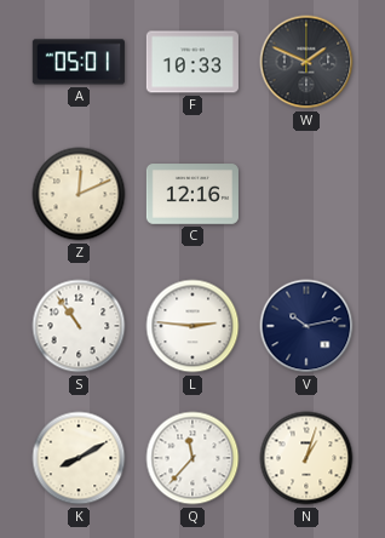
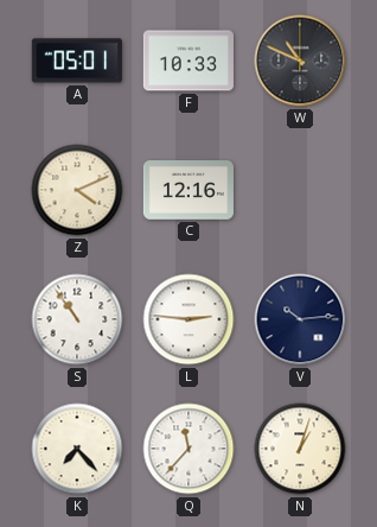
W: 1:49 -> 10:49
Z: 12:11 -> 4:11
V: 10:13 -> 10:14
K: 8:10 -> 7:23
